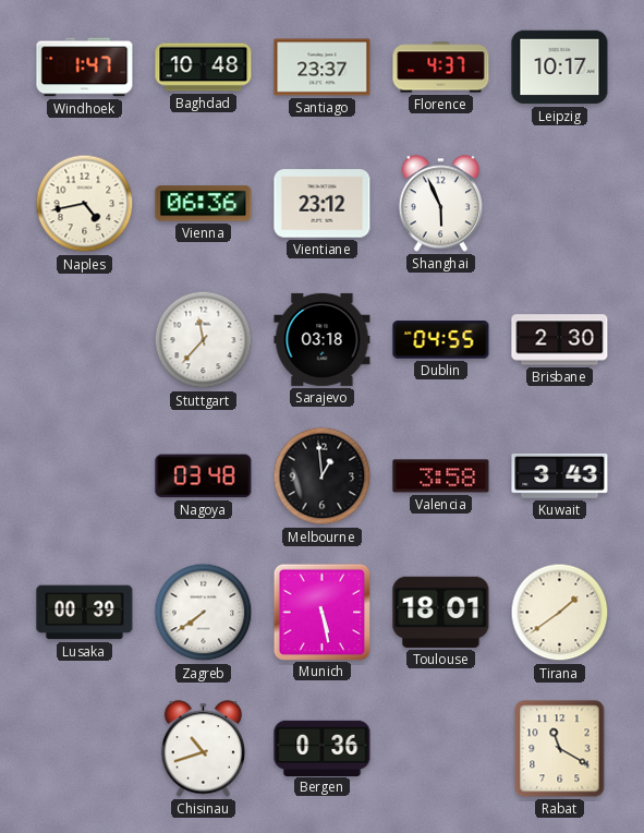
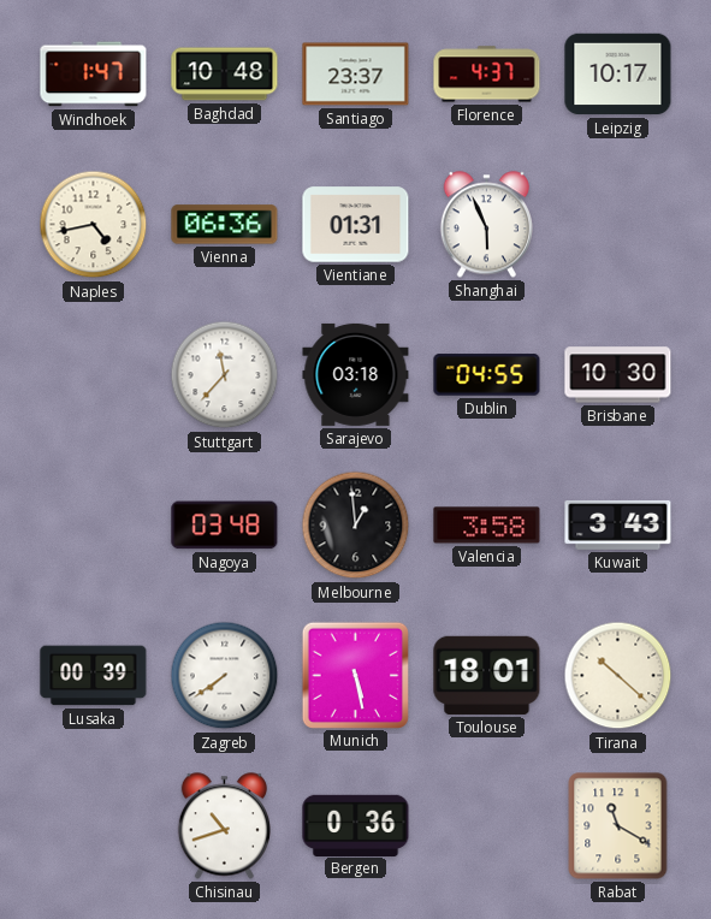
Vientiane: 23:12 -> 01:31
Brisbane: 2:30 -> 10:30
Tirana: 1:39 -> 10:22
